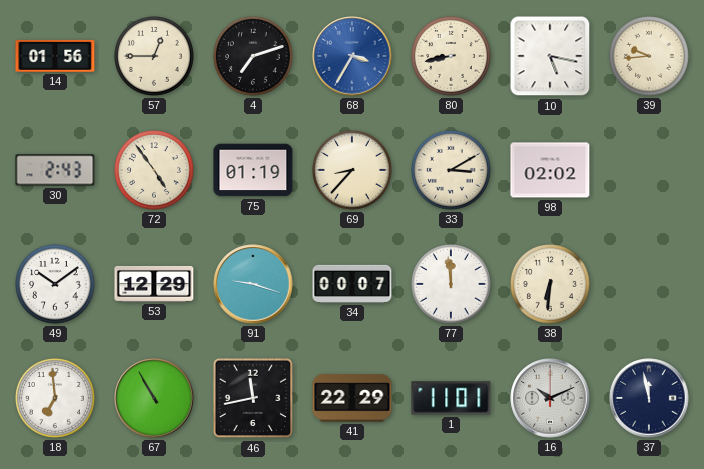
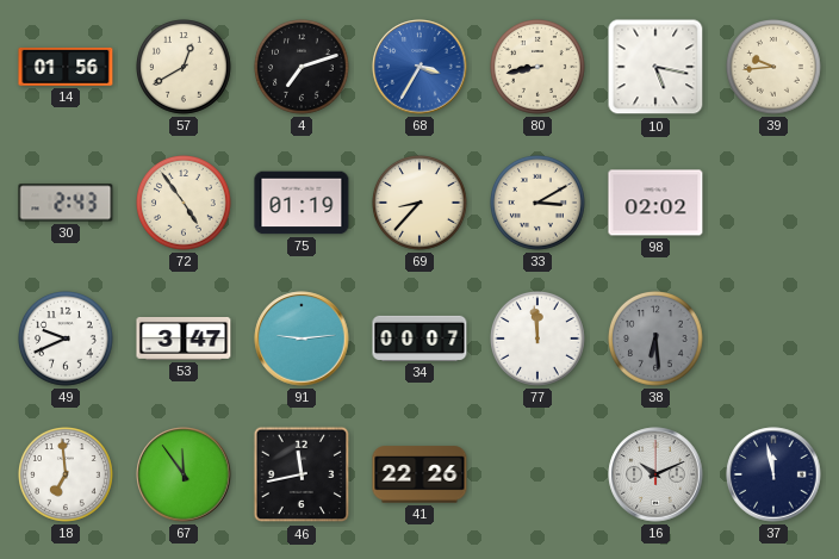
57: 12:45 -> 12:40
49: 10:09 -> 9:41
53: 12:29 -> 3:47
91: 9:18 -> 9:14
38: 6:31 -> 6:29
38 dial: cream -> grey
67: 10:55 -> 11:54
41: 22:29 -> 22:26
1: 11:01 -> none
